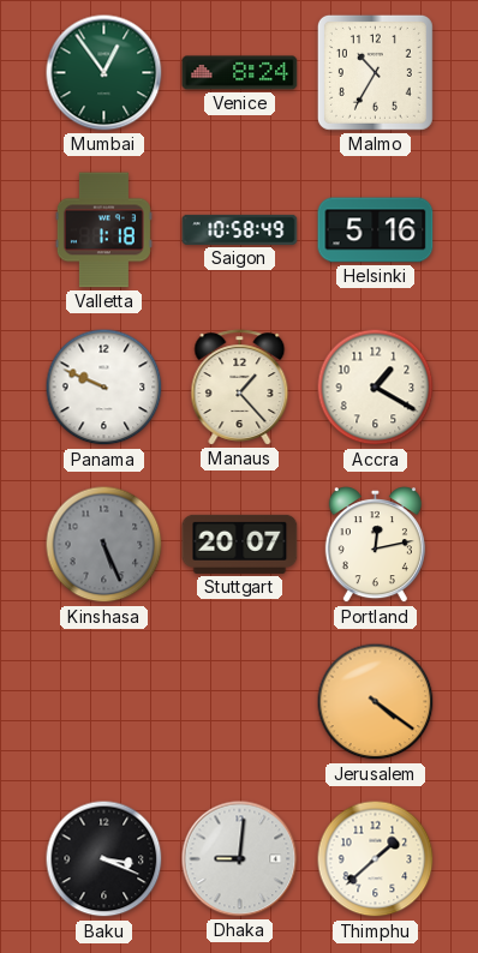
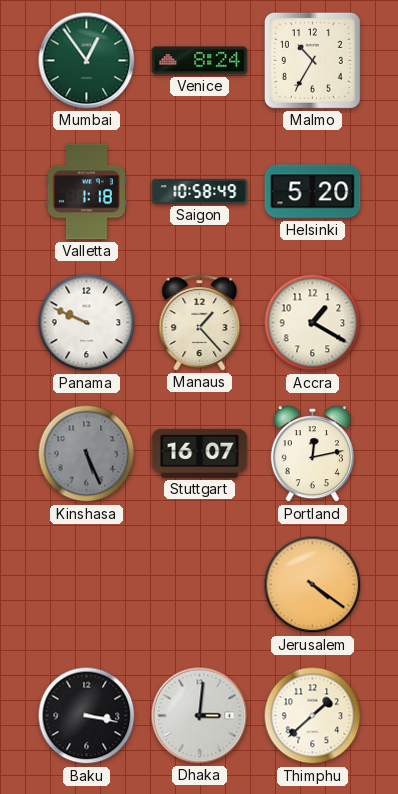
Helsinki: 5:16 -> 5:20
Stuttgart: 20:07 -> 16:07
Baku: 3:19 -> 3:17
Dhaka: 9:01 -> 3:01
